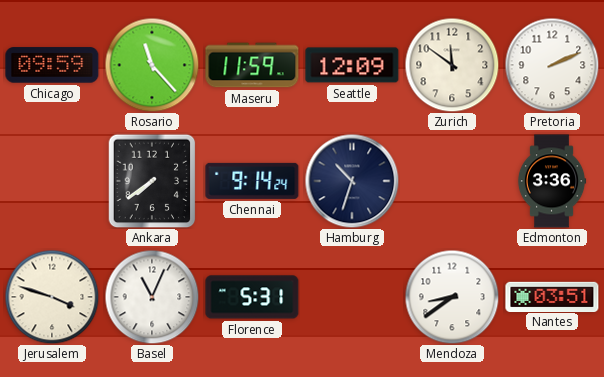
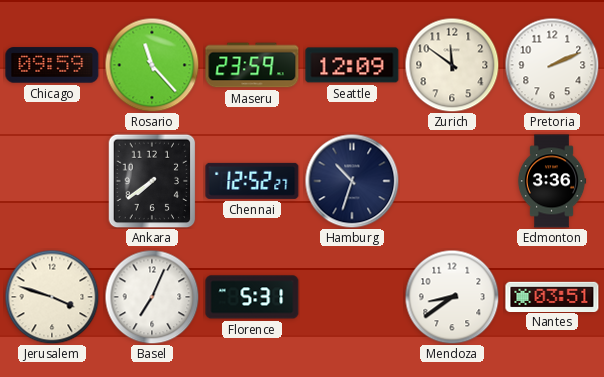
Maseru: 11:59 -> 23:59
Chennai: 9:14 -> 12:52
Basel: 11:04 -> 7:04
